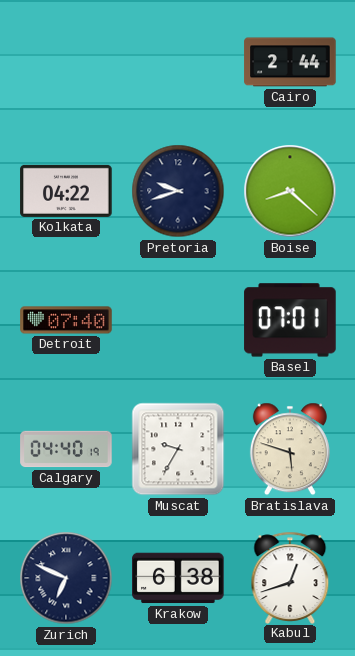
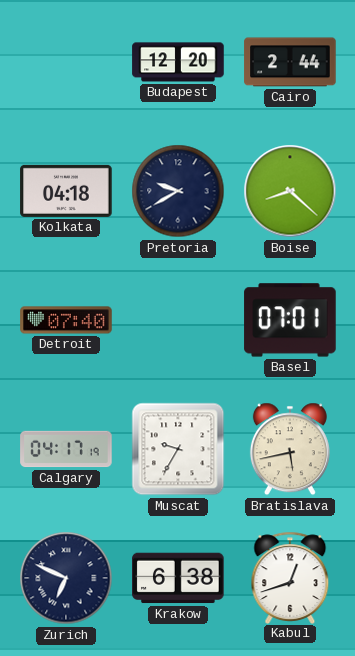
Budapest: none -> 12:20
Kolkata: 04:22 -> 04:18
Pretoria: 9:42 -> 9:40
Calgary: 04:40 -> 04:17
Bratislava: 5:48 -> 5:43
